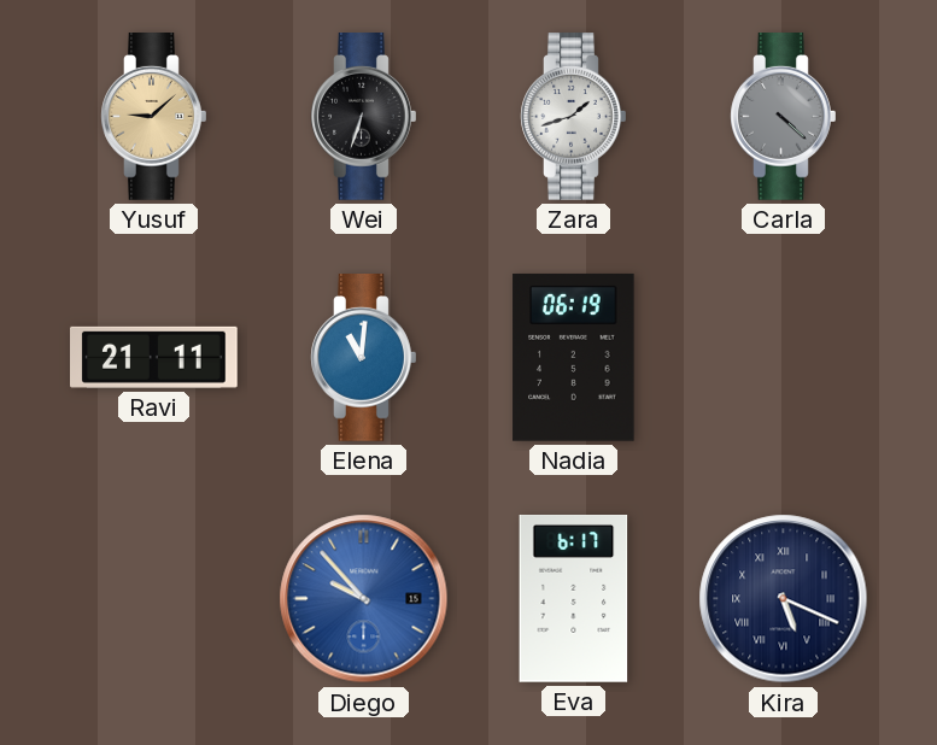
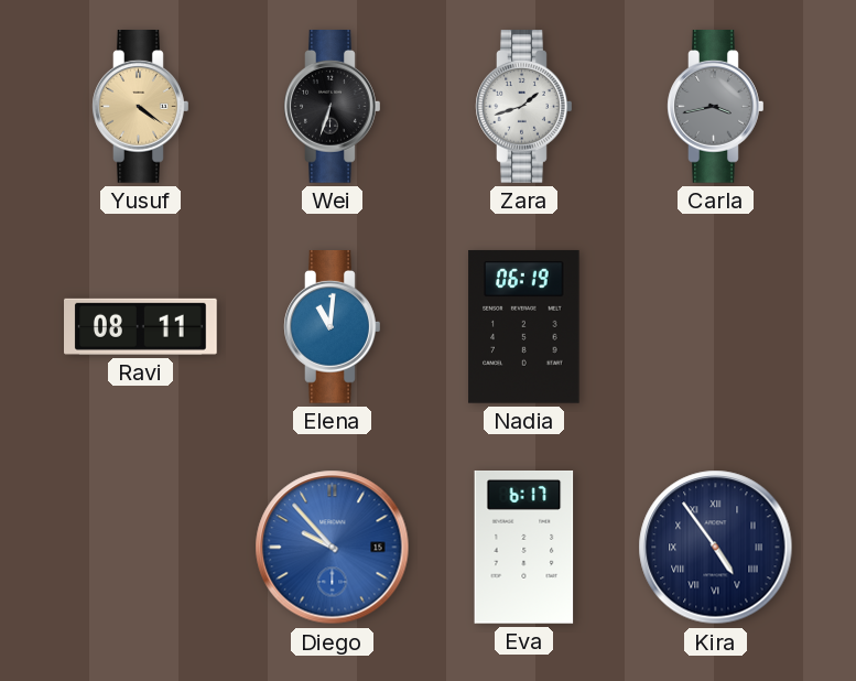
Yusuf: 9:08 -> 4:21
Carla: 4:22 -> 3:43
Ravi: 21:11 -> 08:11
Kira: 5:19 -> 4:54
